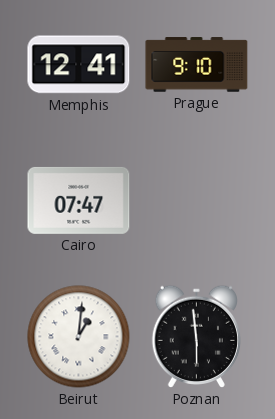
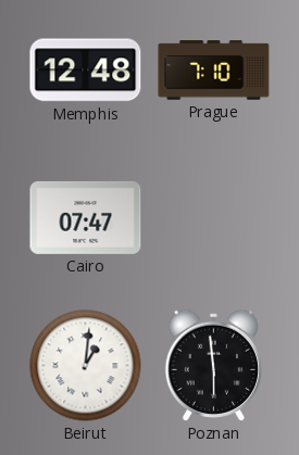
Memphis: 12:41 -> 12:48
Prague: 9:10 -> 7:10
